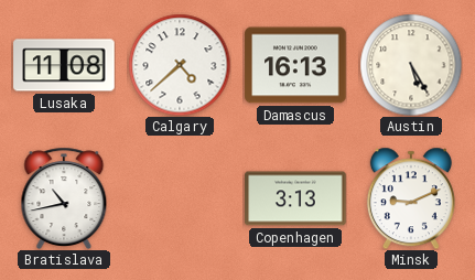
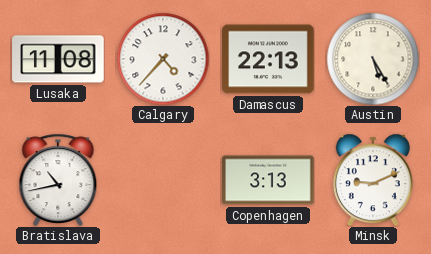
Calgary: 4:38 -> 4:37
Damascus: 16:13 -> 22:13
